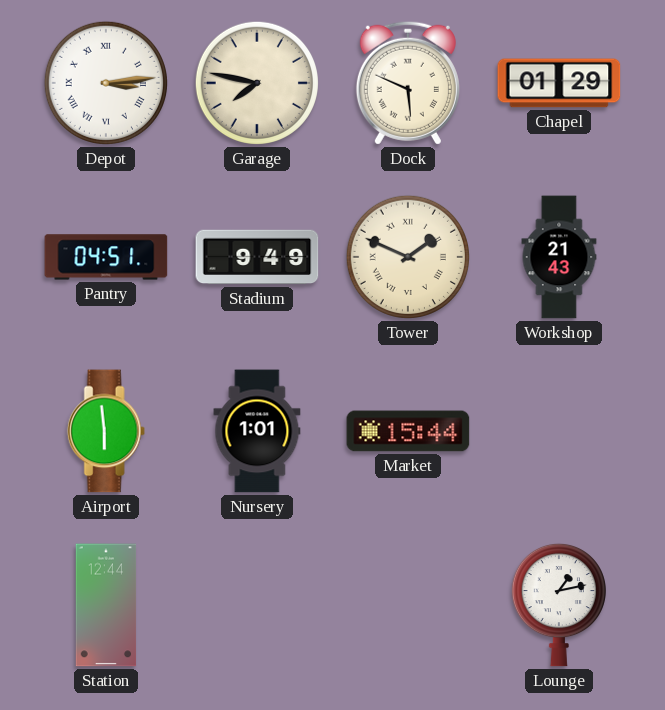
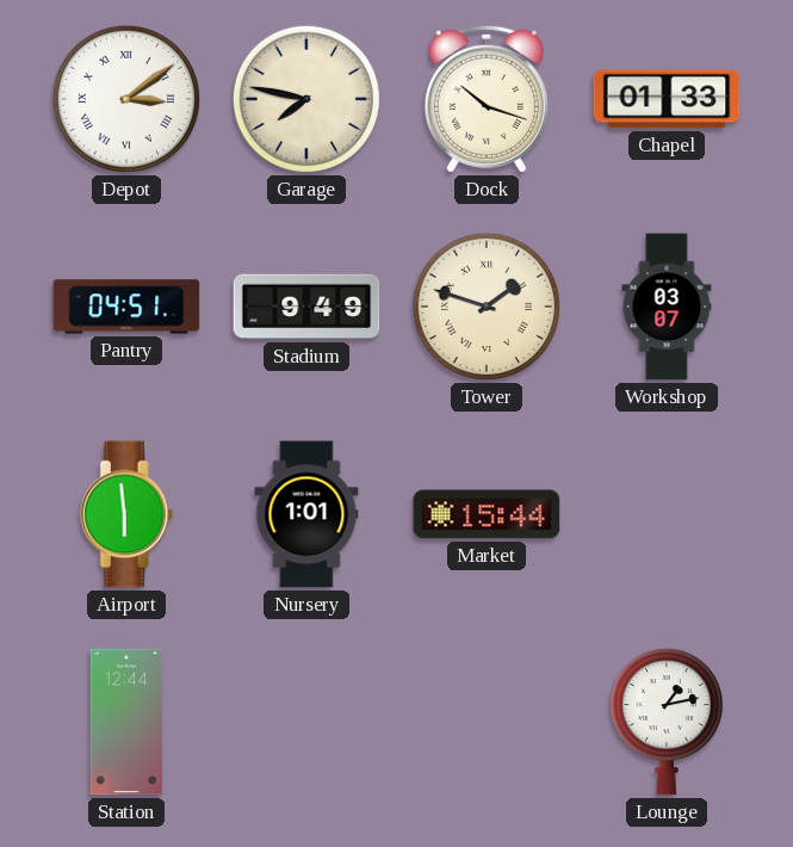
Depot: 3:14 -> 3:09
Dock: 5:49 -> 10:18
Chapel: 01:29 -> 01:33
Tower: 1:49 -> 1:48
Workshop: 21:43 -> 03:07
